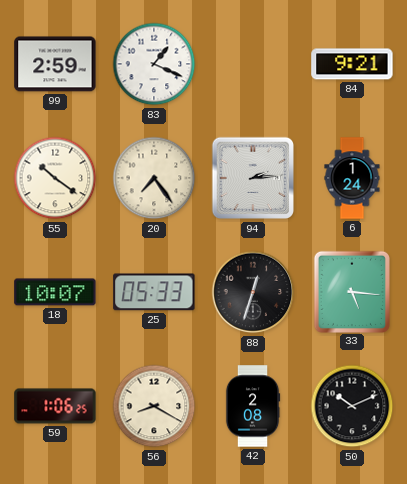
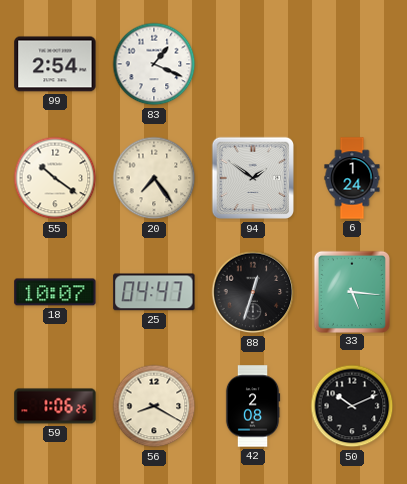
99: 2:59 -> 2:54
84: 9:21 -> none
94: 2:14 -> 1:51
25: 05:33 -> 04:47
